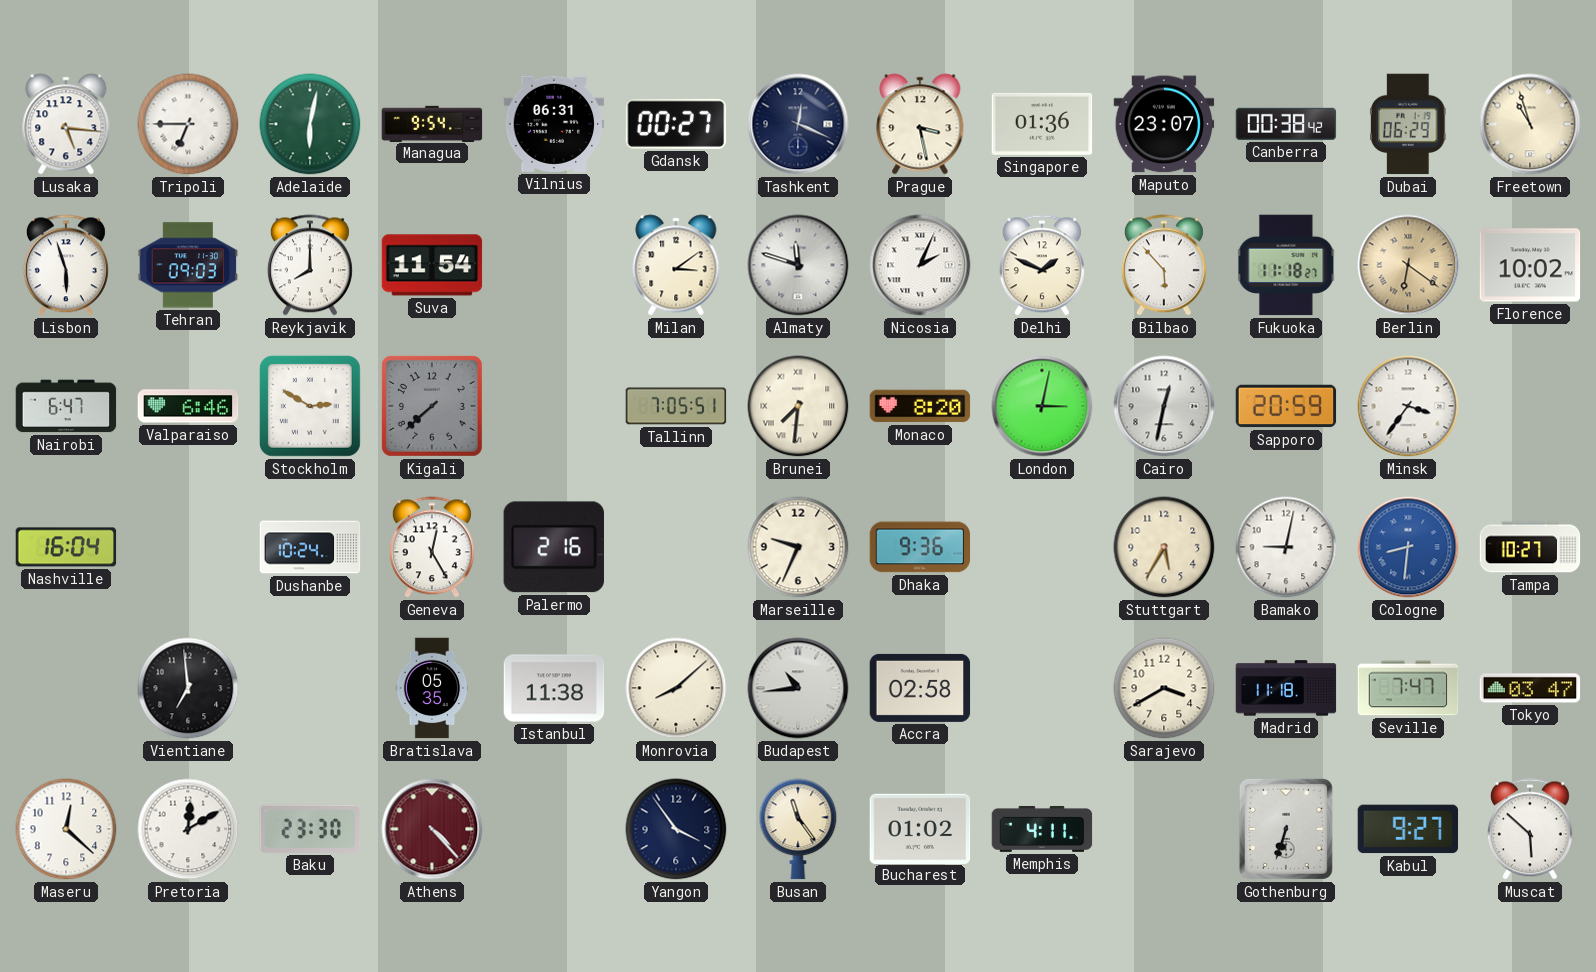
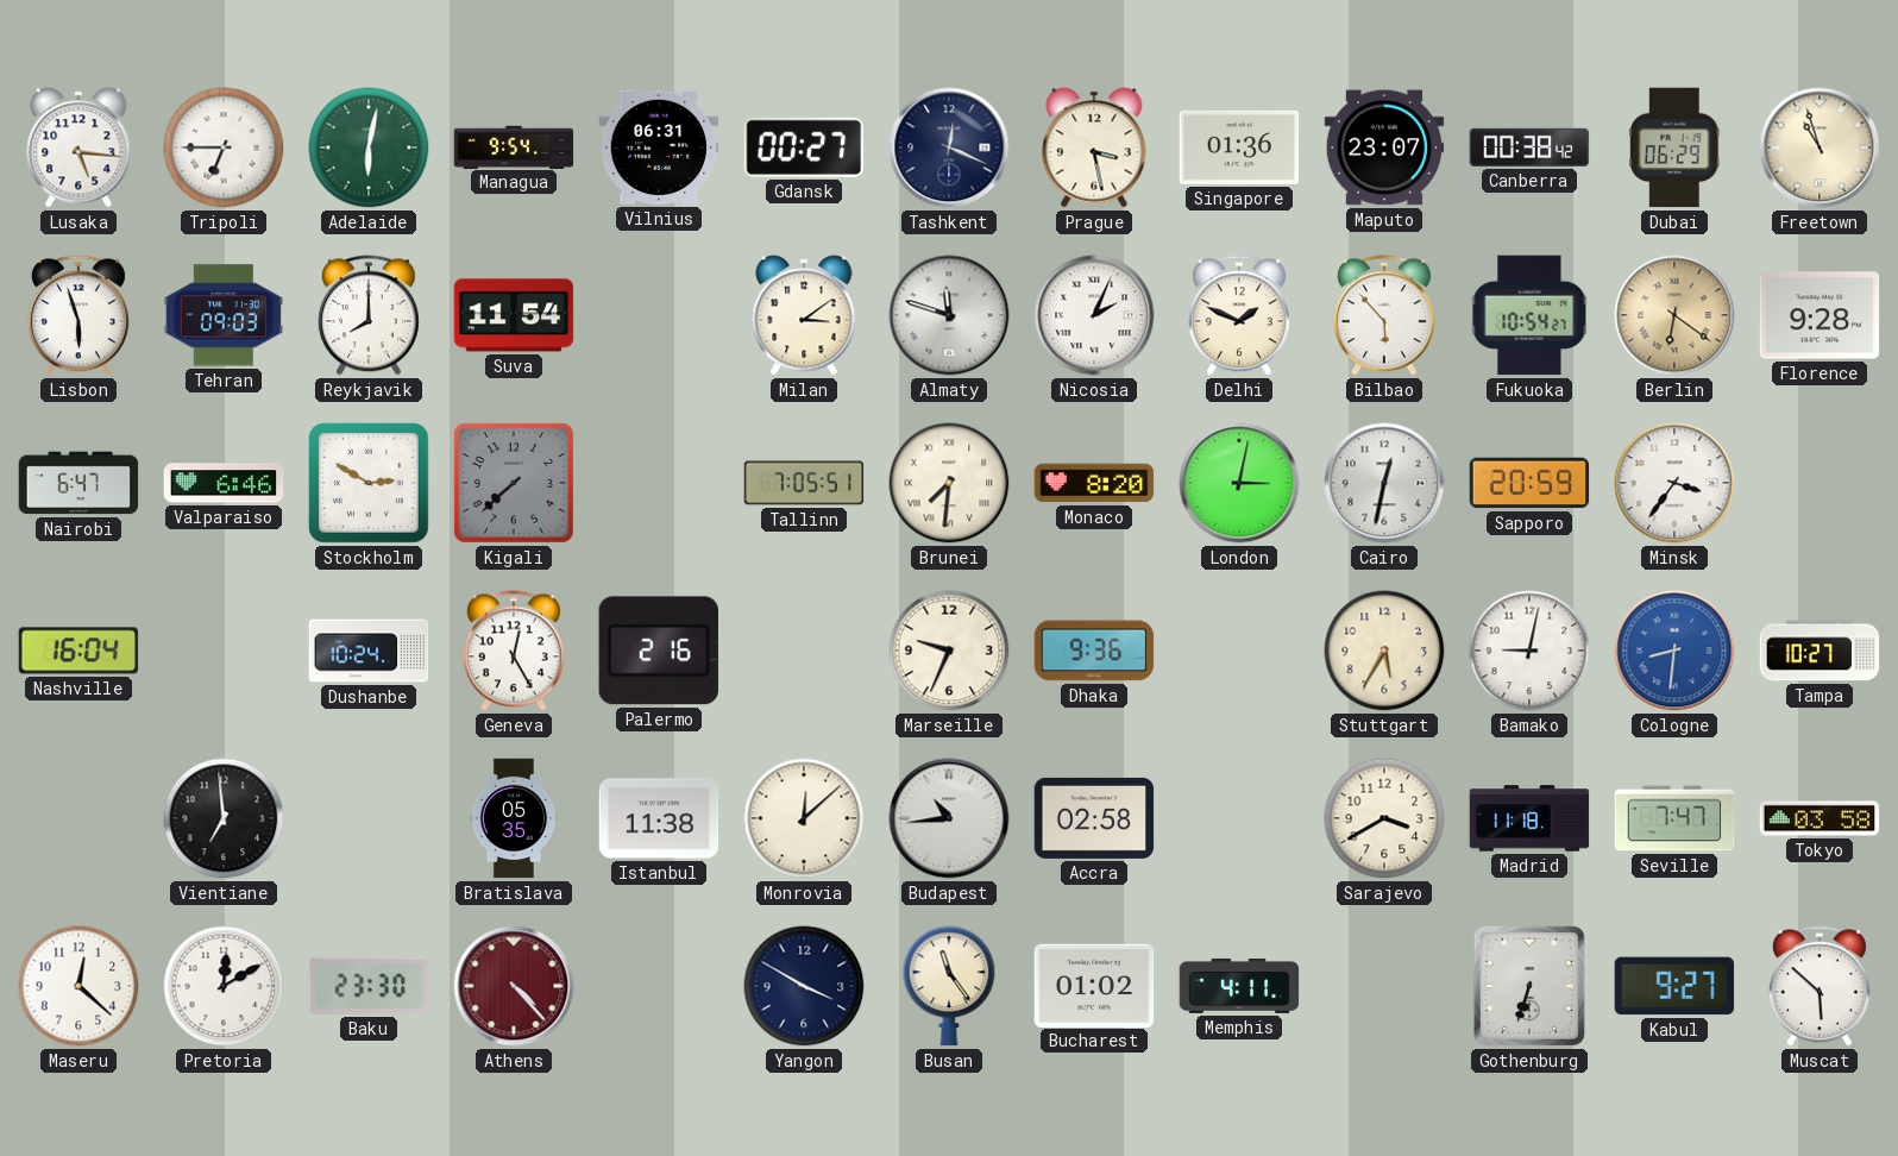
Fukuoka: 11:18 -> 10:54
Florence: 10:02 -> 9:28
Monrovia: 8:08 -> 12:08
Tokyo: 03:47 -> 03:58
Yangon: 3:54 -> 3:50
